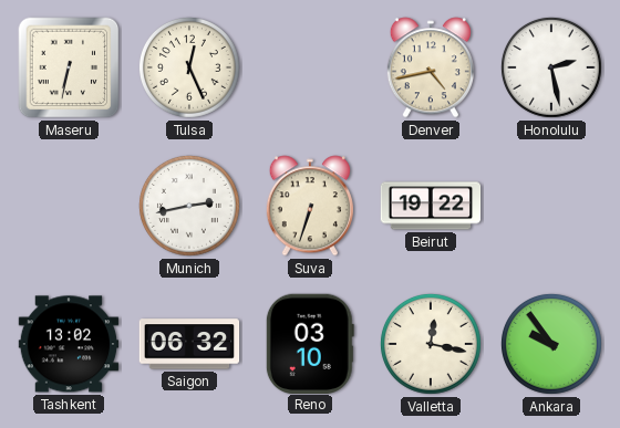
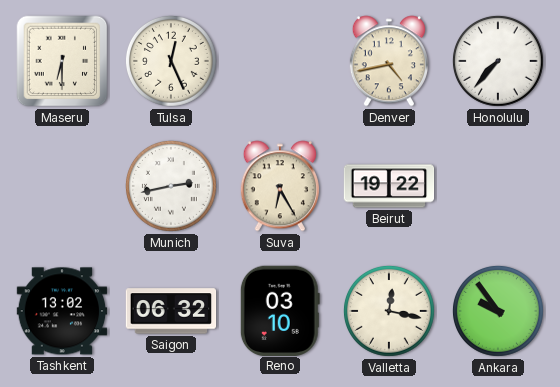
Maseru: 6:32 -> 6:30
Honolulu: 2:28 -> 7:37
Suva: 6:33 -> 6:25
